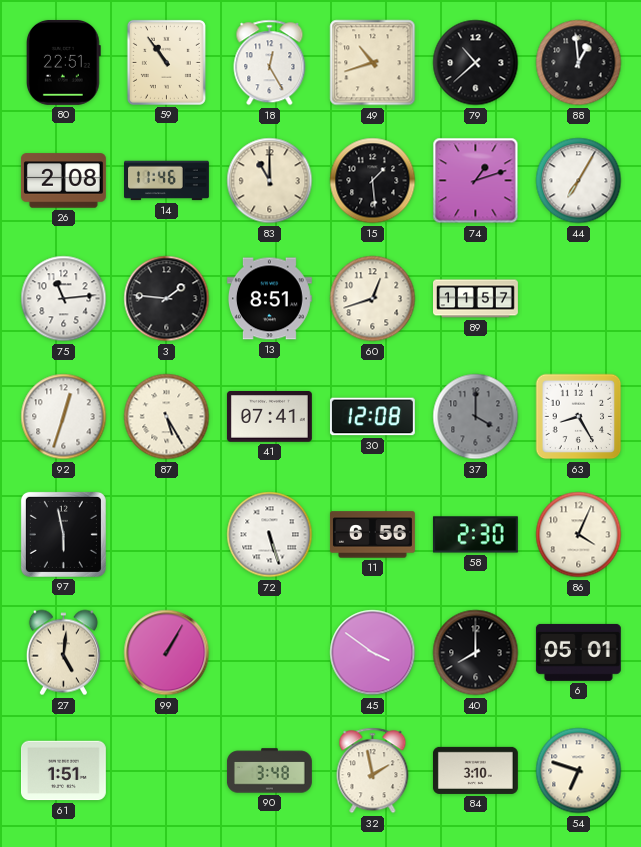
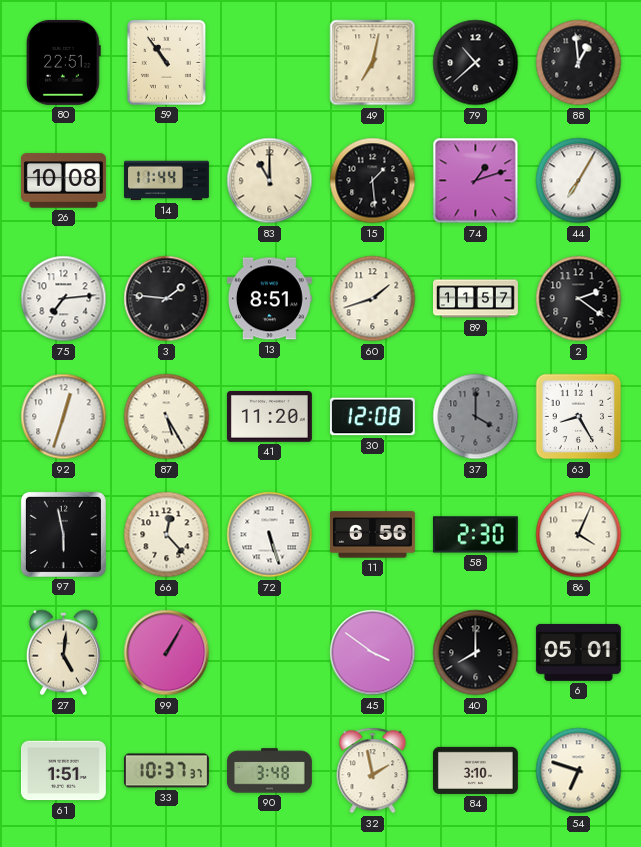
18: 12:25 -> none
49: 10:42 -> 7:02
26: 2:08 -> 10:08
14: 11:46 -> 11:44
75: 11:14 -> 7:14
60: 12:42 -> 1:42
2: none -> 2:21
41: 07:41 -> 11:20
66: none -> 12:23
33: none -> 10:37
